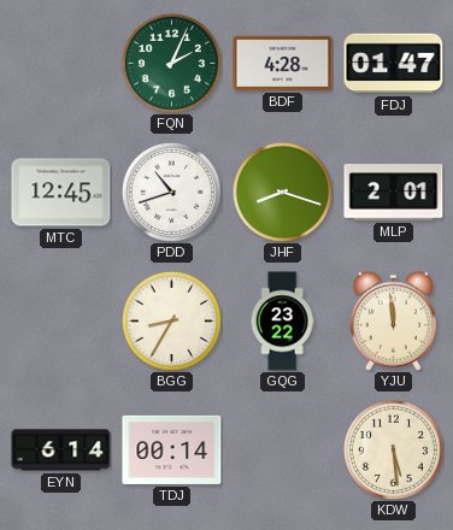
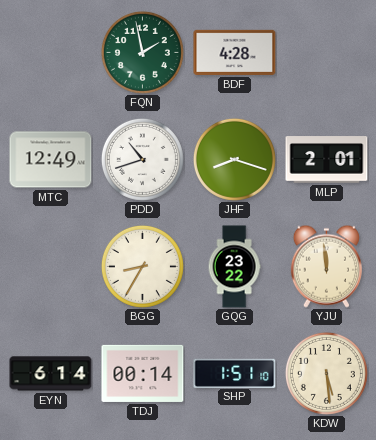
FQN: 2:04 -> 1:58
FDJ: 01:47 -> none
MTC: 12:45 -> 12:49
SHP: none -> 1:51
